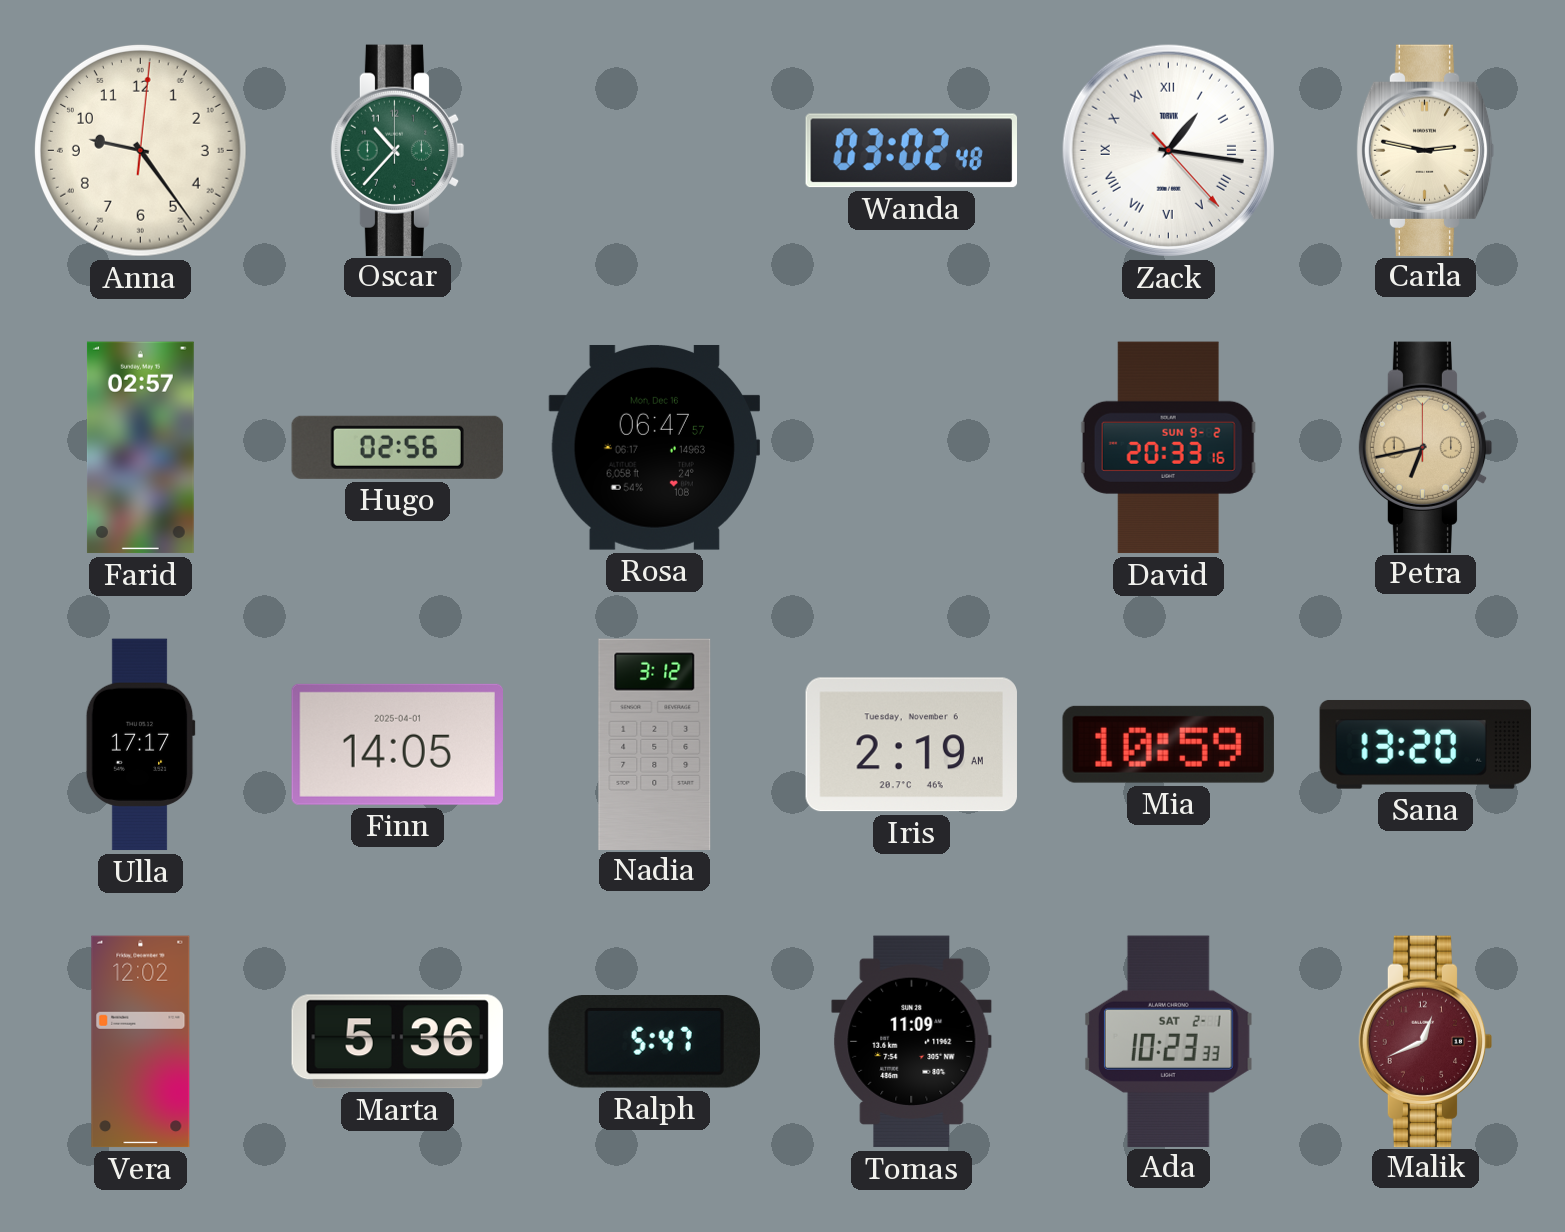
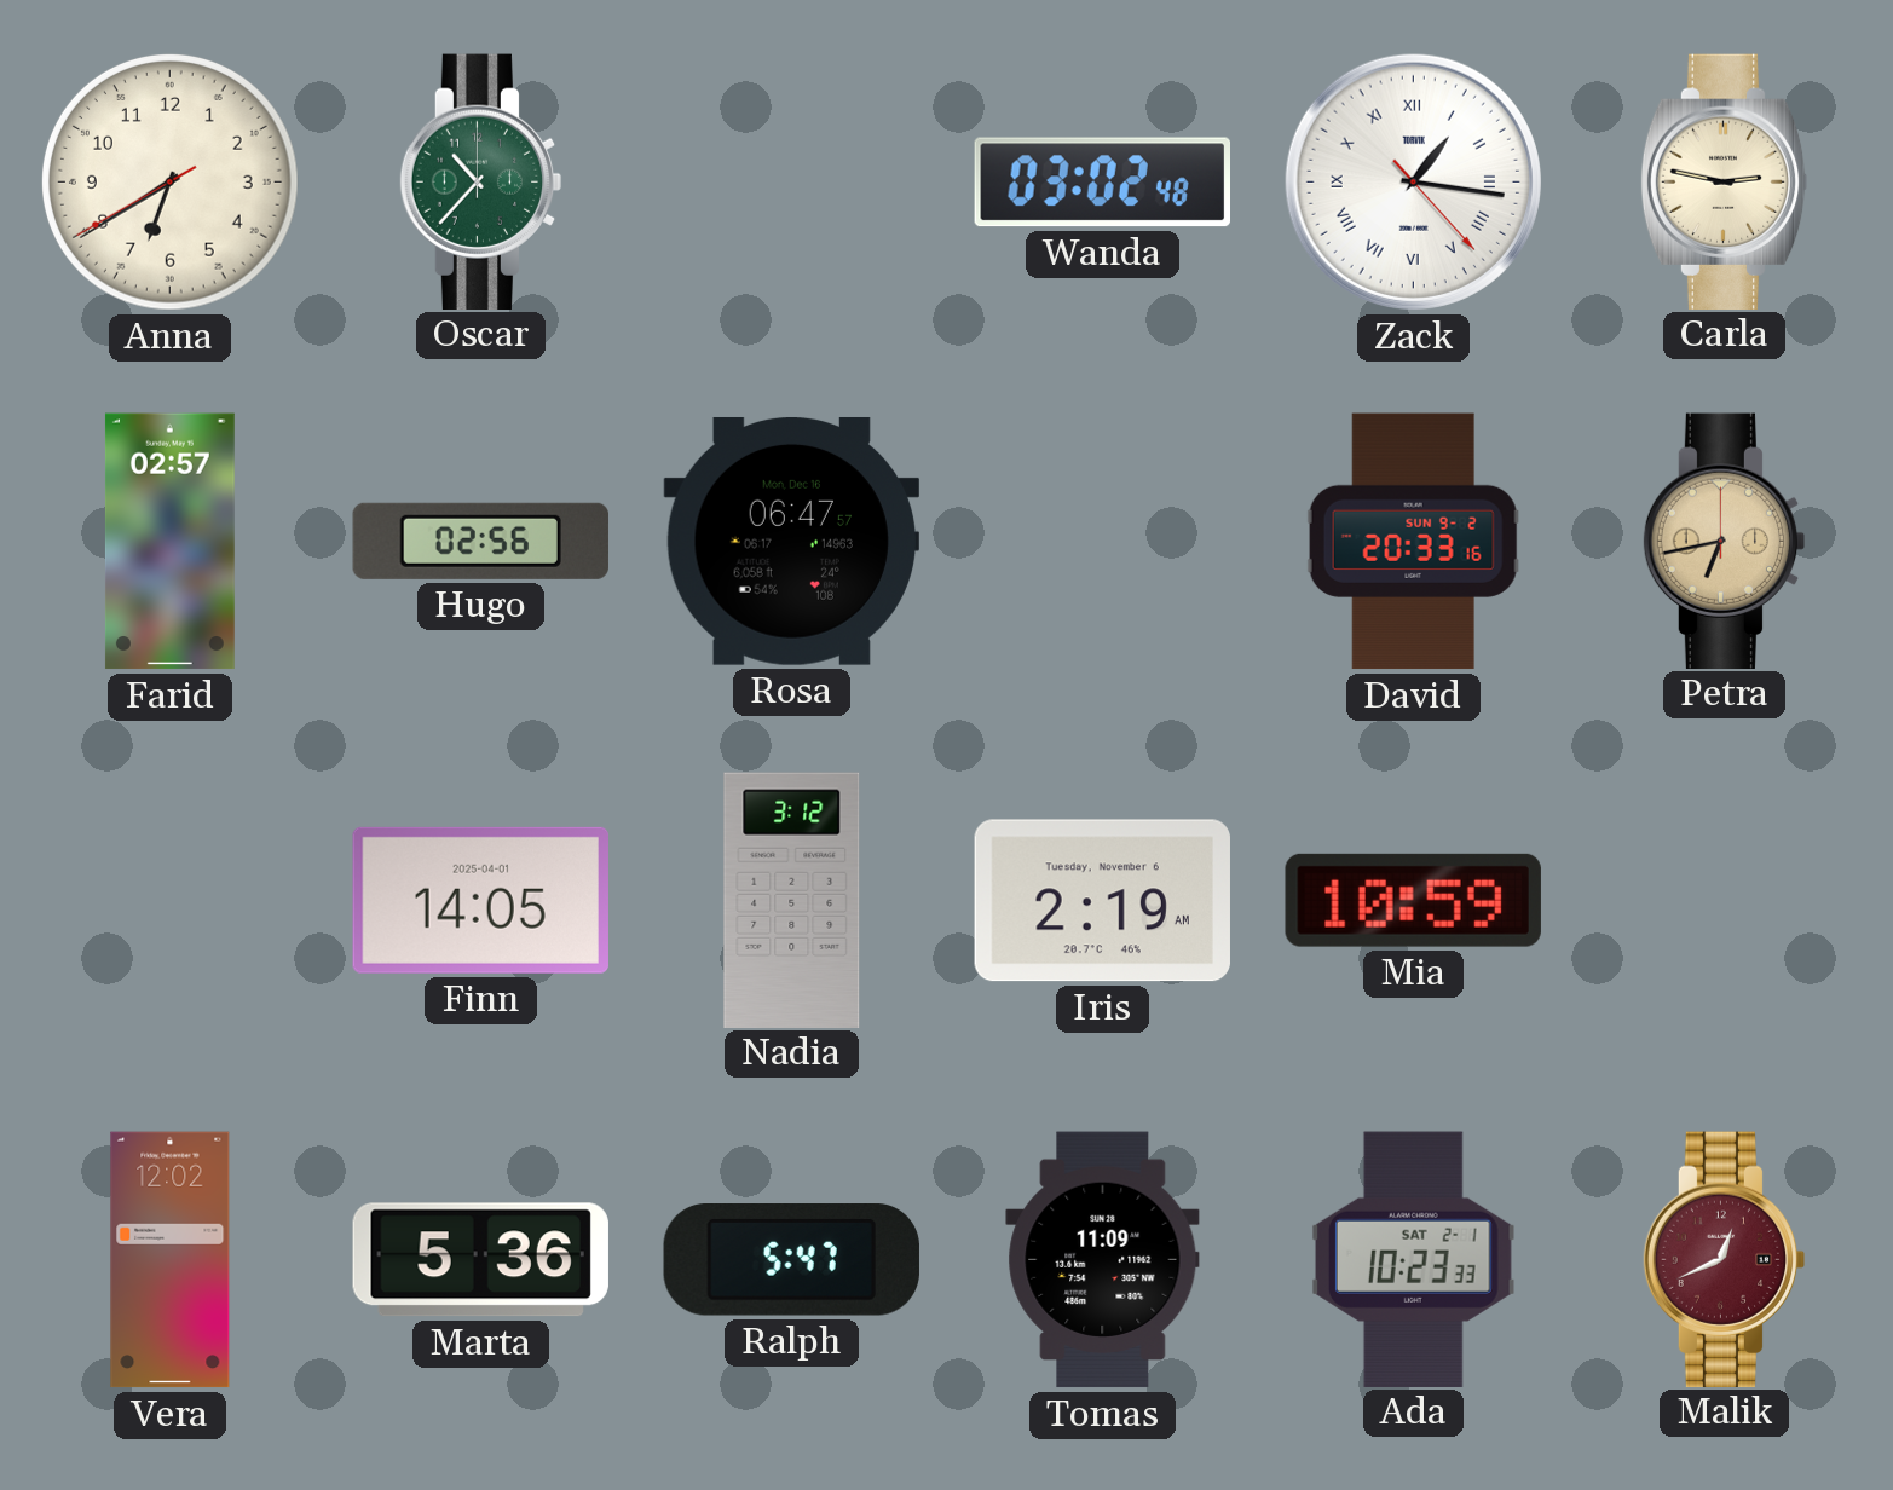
Anna: 9:24 -> 6:39
Ulla: 17:17 -> none
Sana: 13:20 -> none
